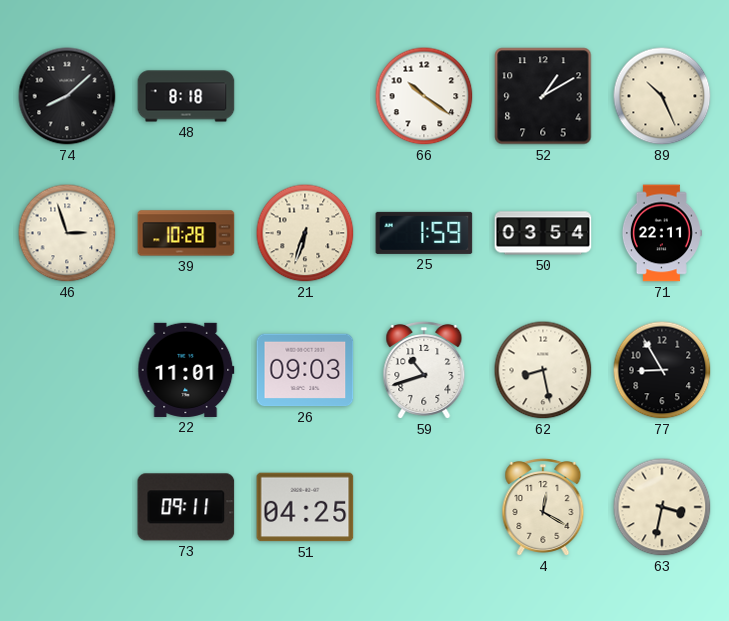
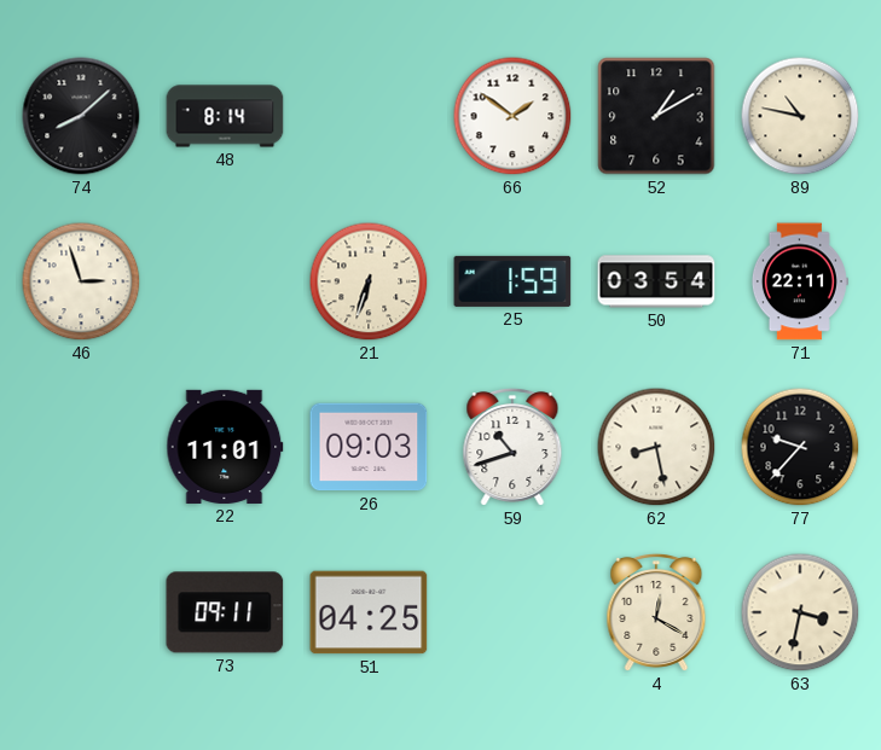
48: 8:18 -> 8:14
66: 10:21 -> 1:51
89: 10:26 -> 10:47
39: 10:28 -> none
77: 8:55 -> 9:37
